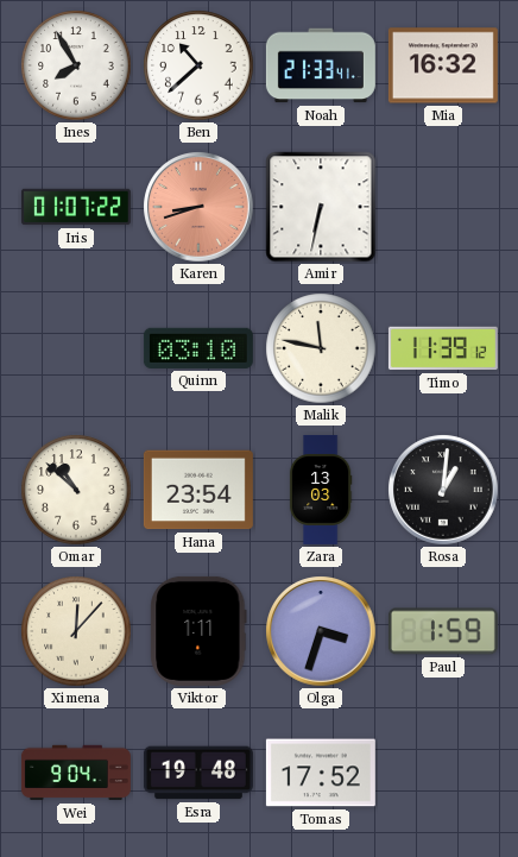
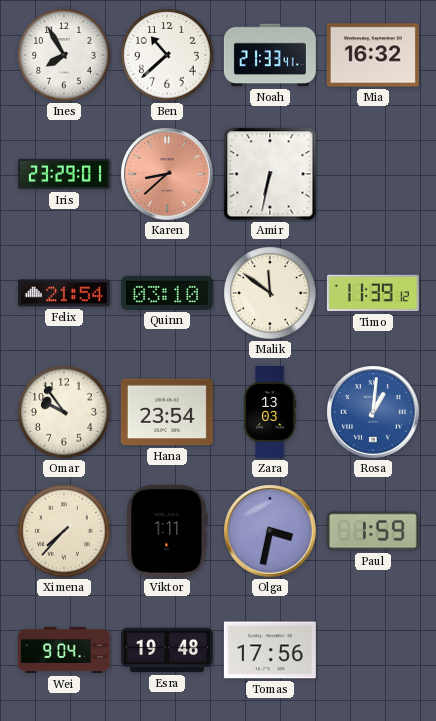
Iris: 01:07 -> 23:29
Karen: 8:42 -> 8:38
Felix: none -> 21:54
Malik: 11:47 -> 11:51
Omar: 10:52 -> 9:54
Rosa dial: black -> blue
Ximena: 12:07 -> 7:37
Olga: 3:33 -> 3:32
Tomas: 17:52 -> 17:56
